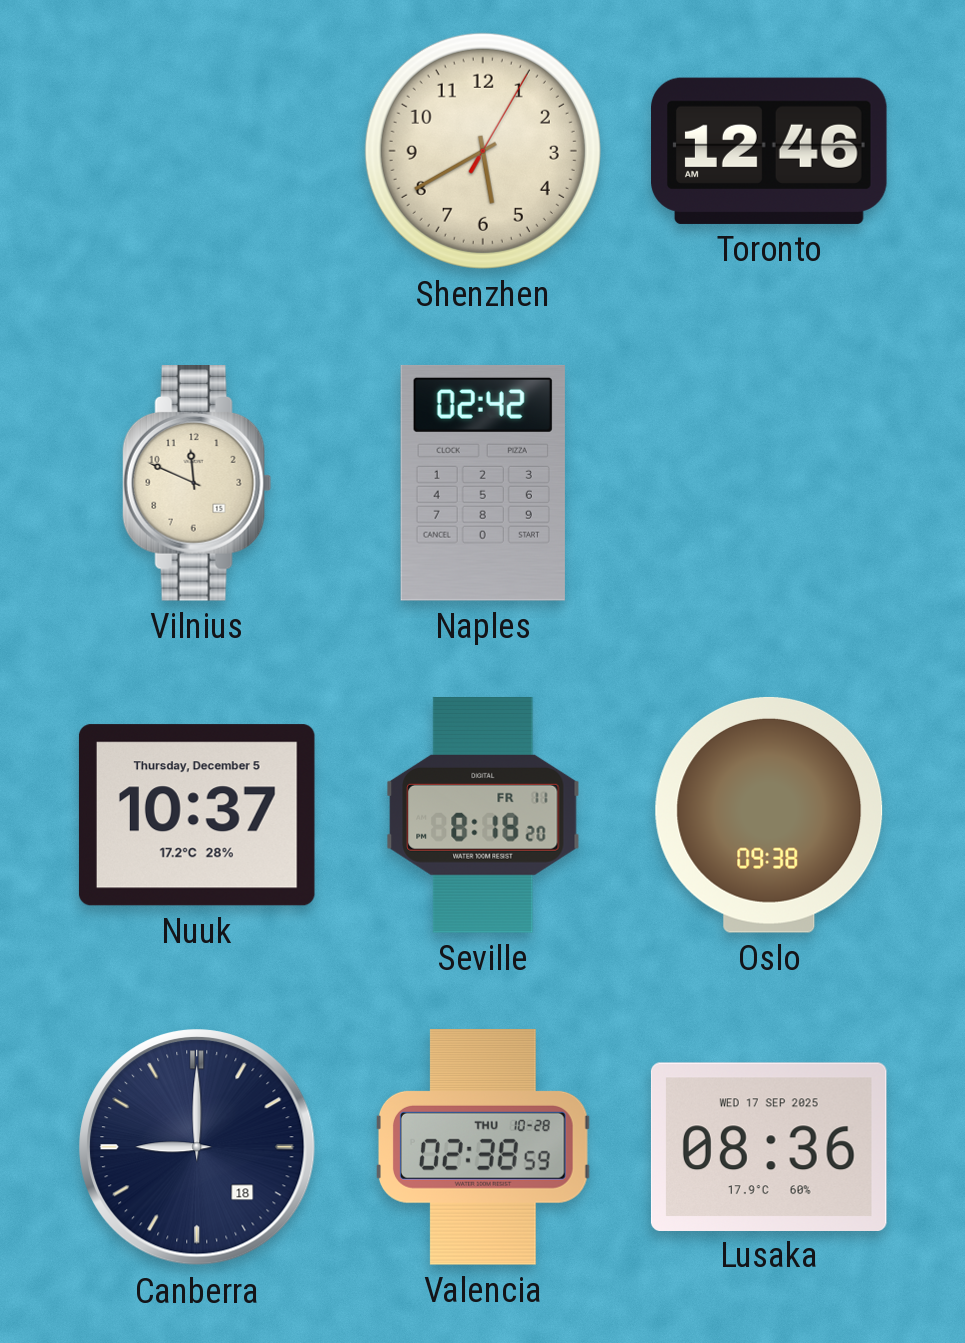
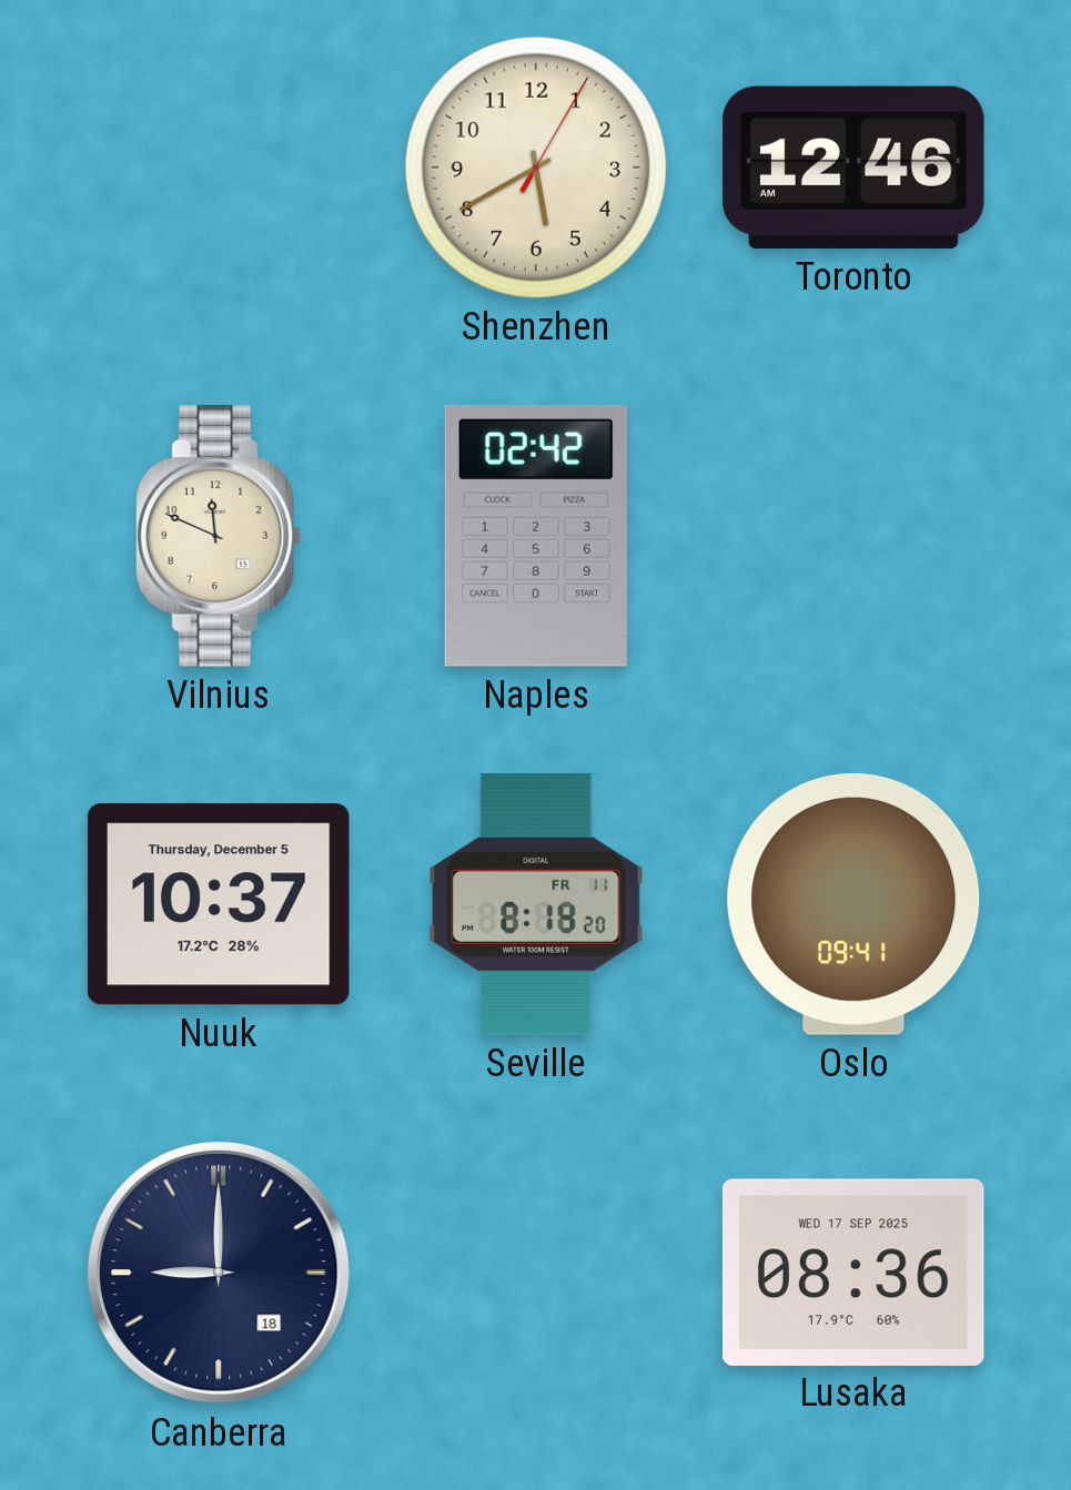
Oslo: 09:38 -> 09:41
Valencia: 02:38 -> none
